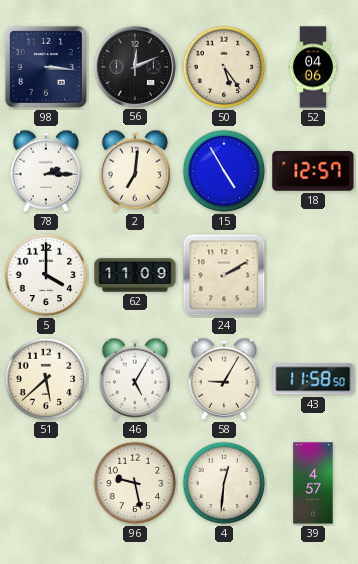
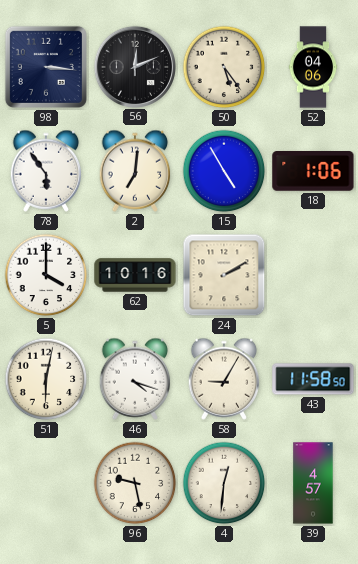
78: 2:15 -> 5:54
18: 12:57 -> 1:06
62: 11:09 -> 10:16
51: 5:38 -> 6:02
46: 5:05 -> 4:18
